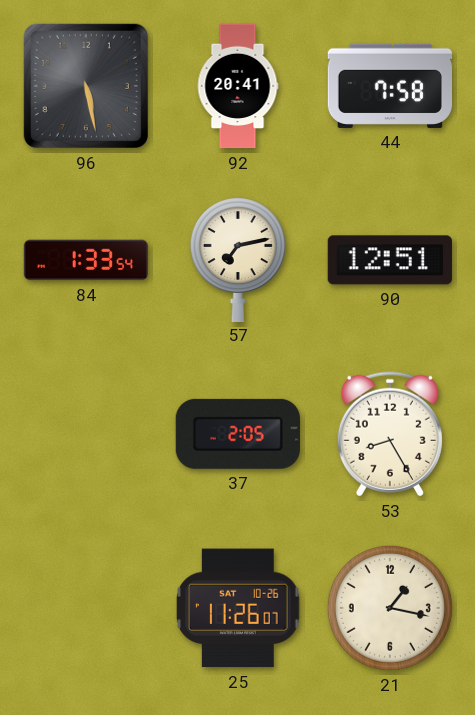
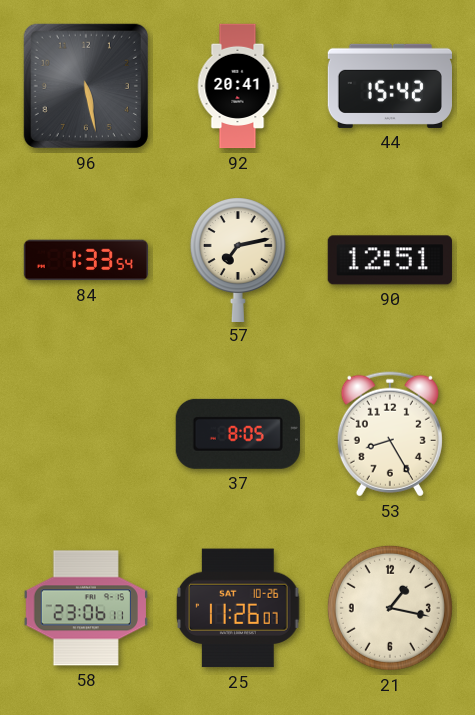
44: 7:58 -> 15:42
37: 2:05 -> 8:05
58: none -> 23:06
